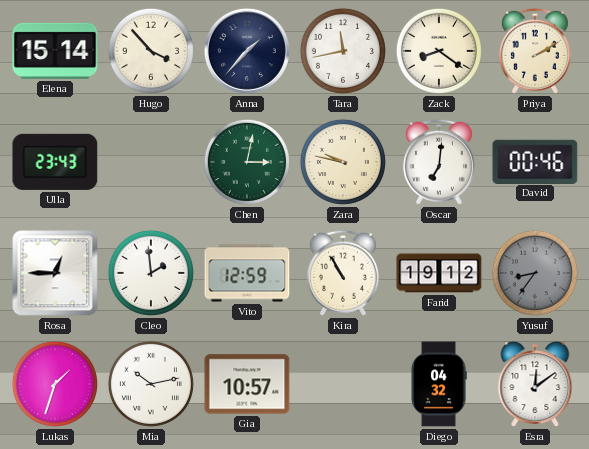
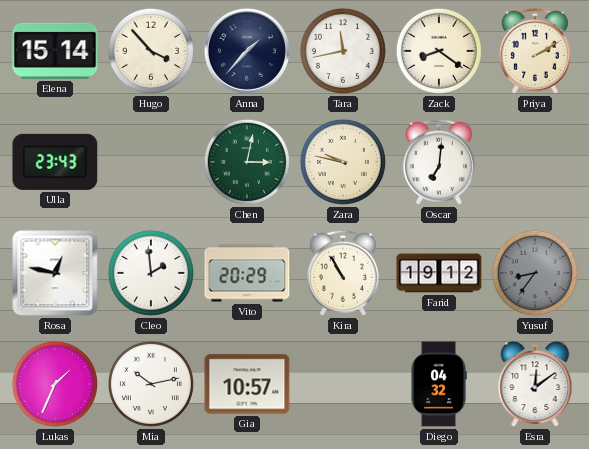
David: 00:46 -> none
Rosa: 12:45 -> 12:47
Vito: 12:59 -> 20:29
Lukas: 1:33 -> 1:34
